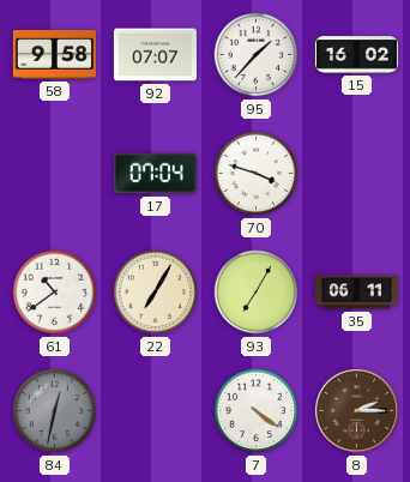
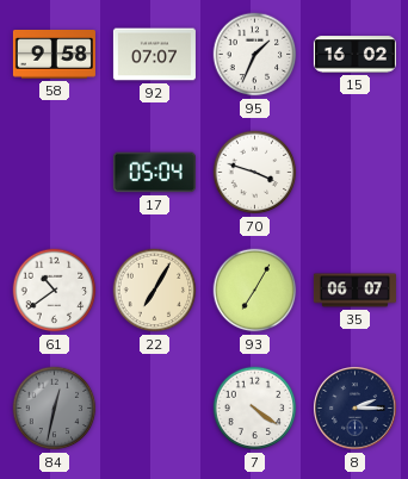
95: 1:37 -> 1:34
17: 07:04 -> 05:04
35: 06:11 -> 06:07
8 dial: brown -> navy
